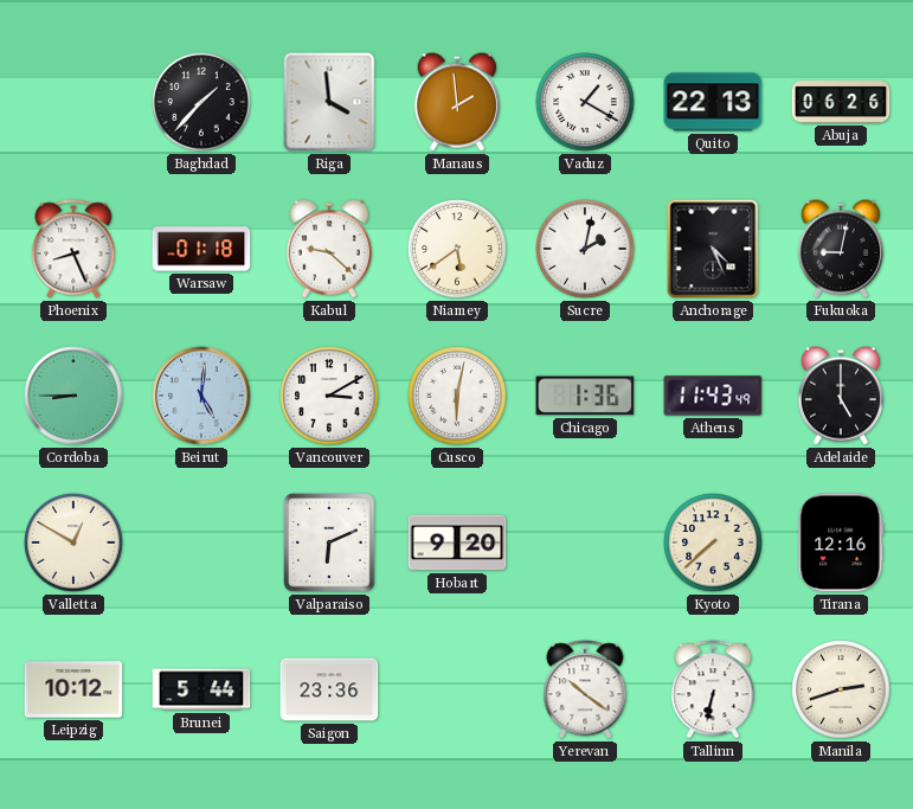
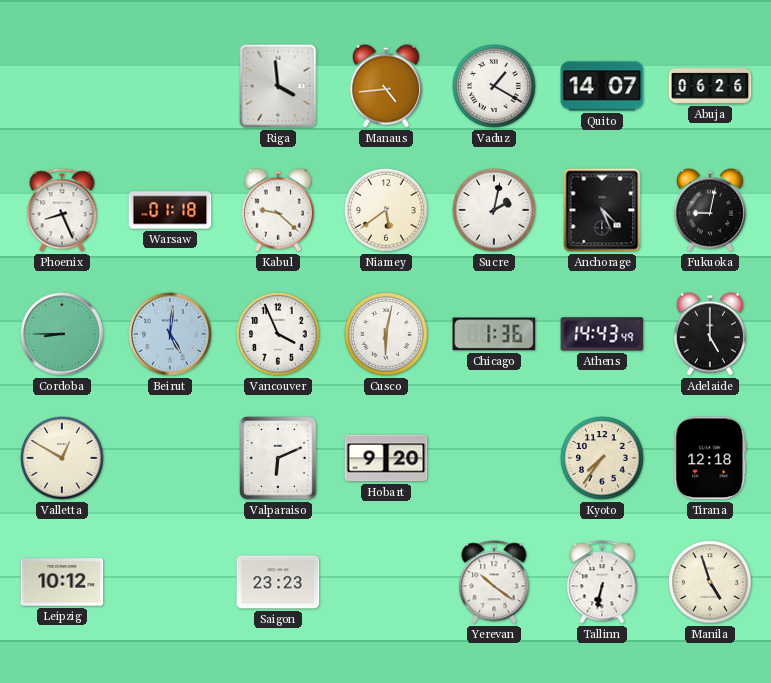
Baghdad: 1:37 -> none
Manaus: 1:59 -> 4:44
Quito: 22:13 -> 14:07
Vancouver: 3:10 -> 3:56
Athens: 11:43 -> 14:43
Kyoto: 7:38 -> 7:36
Tirana: 12:16 -> 12:18
Brunei: 5:44 -> none
Saigon: 23:36 -> 23:23
Manila: 2:42 -> 4:57
